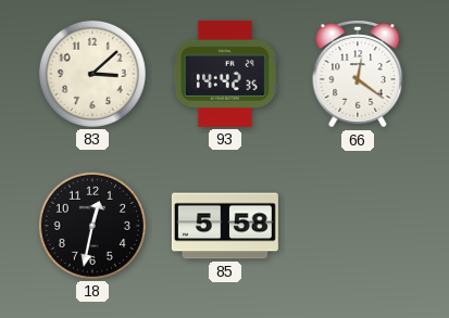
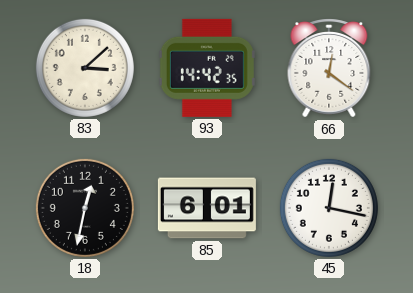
85: 5:58 -> 6:01
45: none -> 12:17
